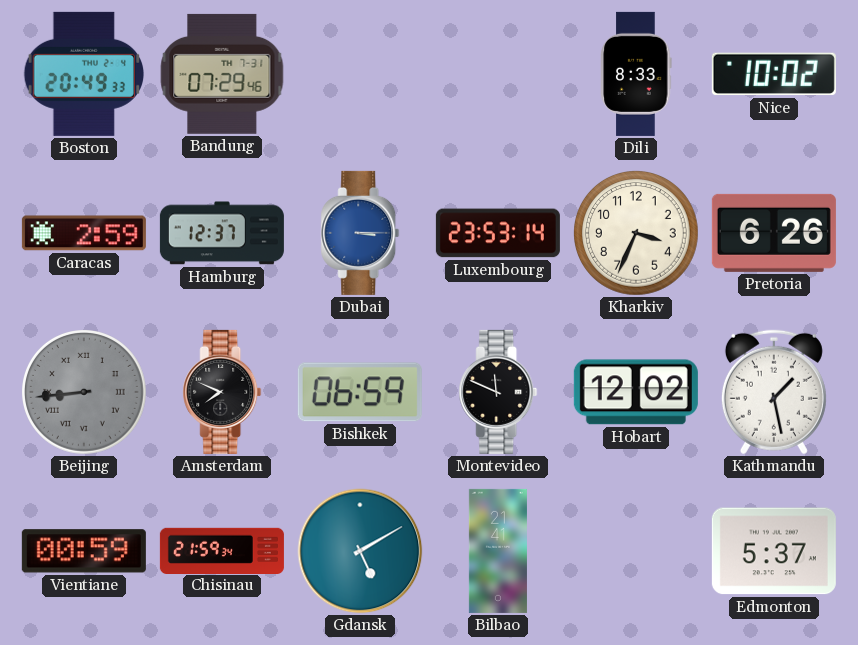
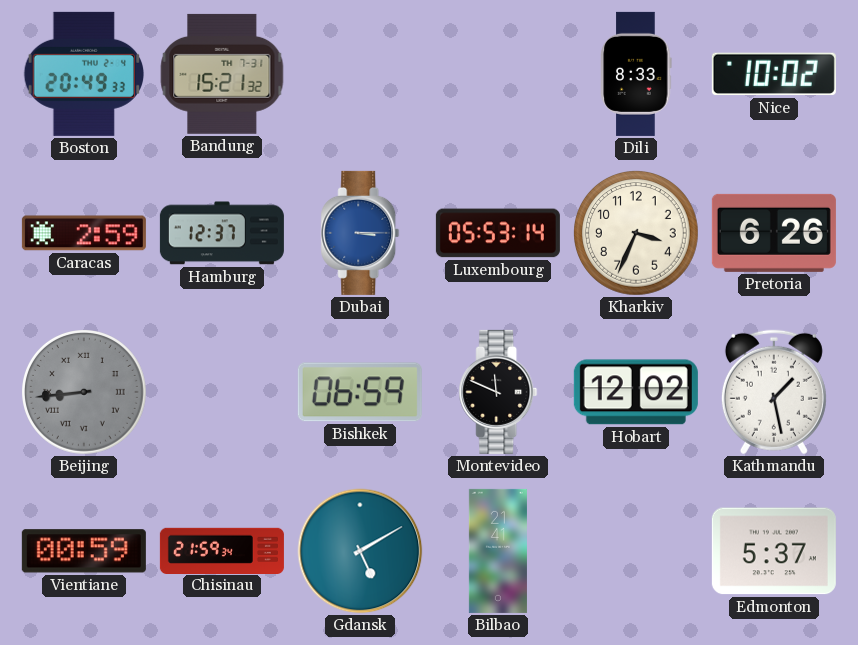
Bandung: 07:29 -> 15:21
Luxembourg: 23:53 -> 05:53
Amsterdam: 7:49 -> none
